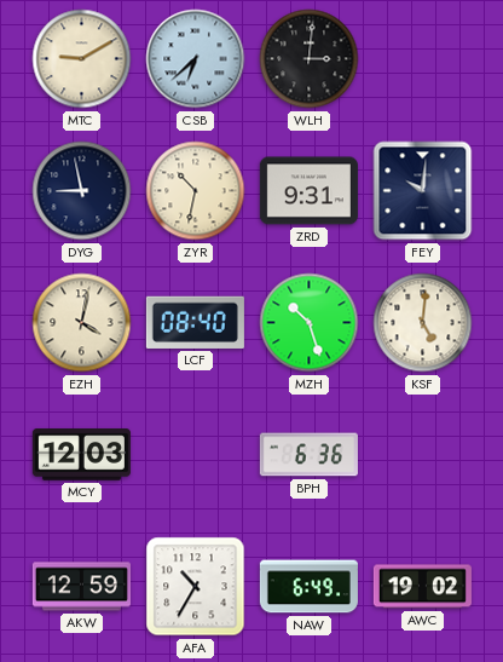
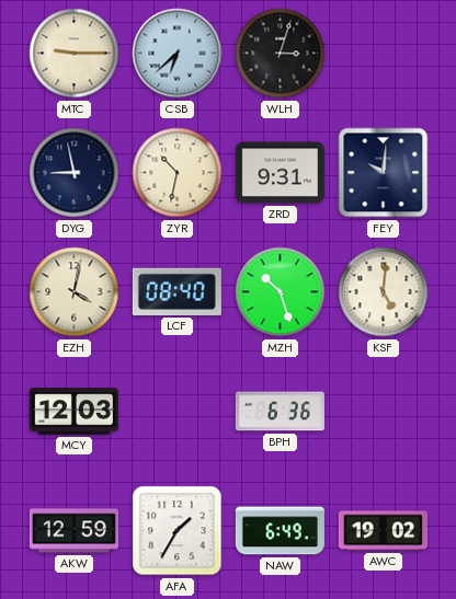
MTC: 9:10 -> 9:15
WLH: 3:01 -> 3:03
AFA: 10:35 -> 1:35
